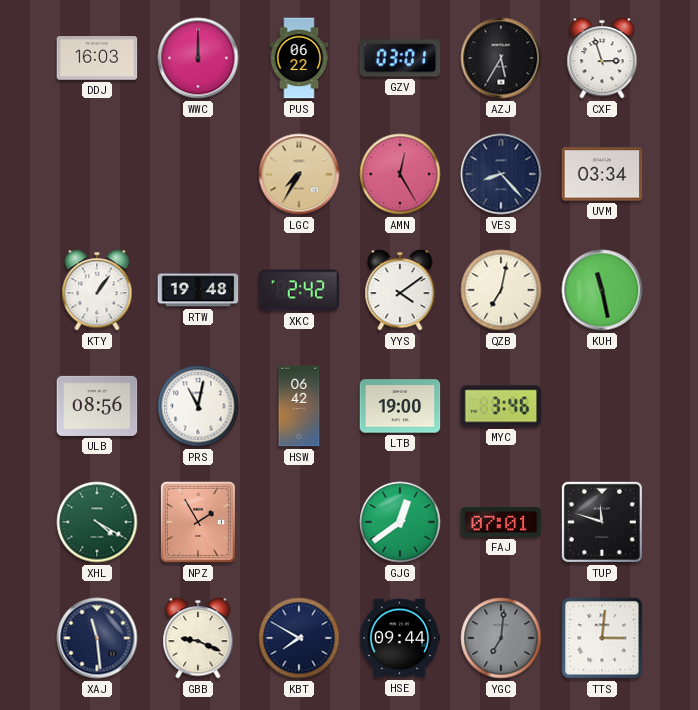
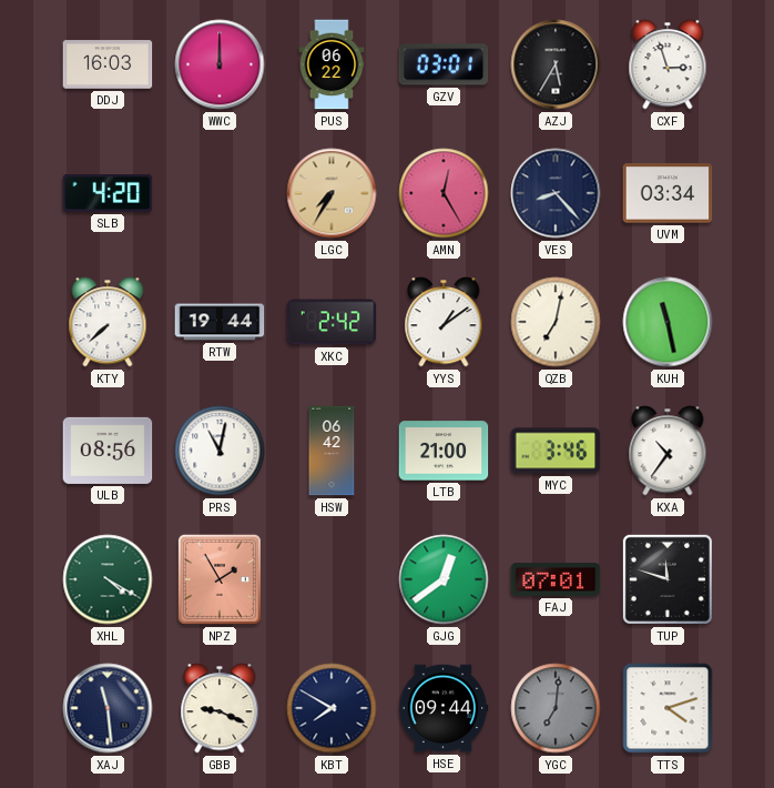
SLB: none -> 4:20
KTY: 1:06 -> 7:38
RTW: 19:48 -> 19:44
YYS: 4:09 -> 1:09
LTB: 19:00 -> 21:00
KXA: none -> 10:36
TTS: 3:01 -> 4:12
